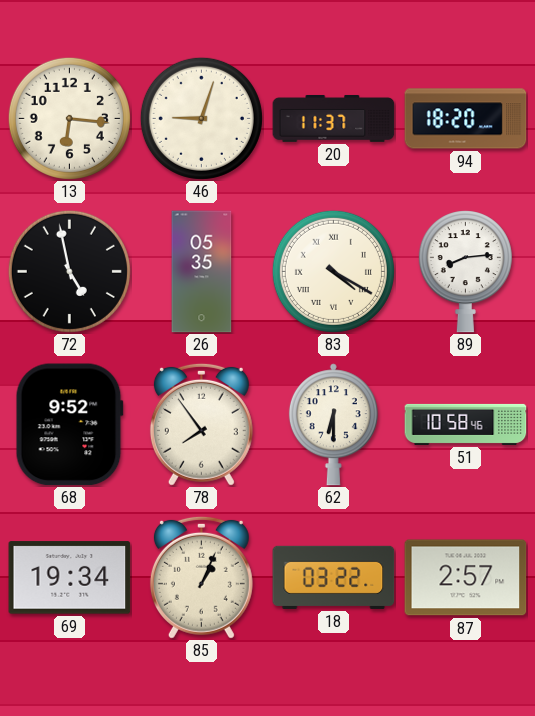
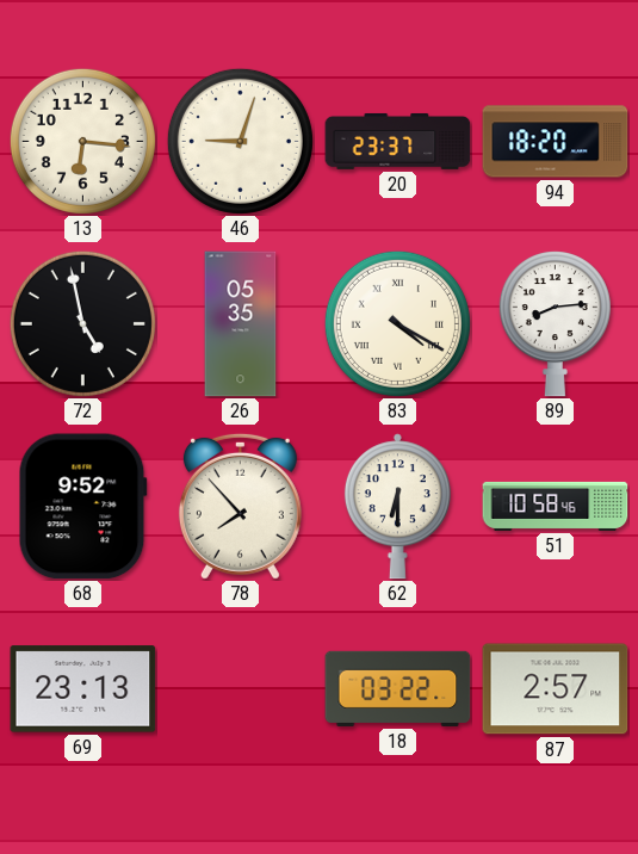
20: 11:37 -> 23:37
78: 7:54 -> 7:53
69: 19:34 -> 23:13
85: 1:04 -> none
